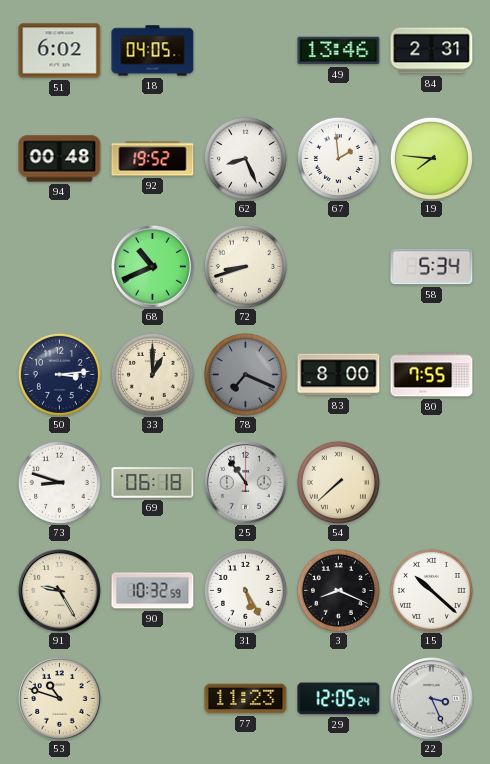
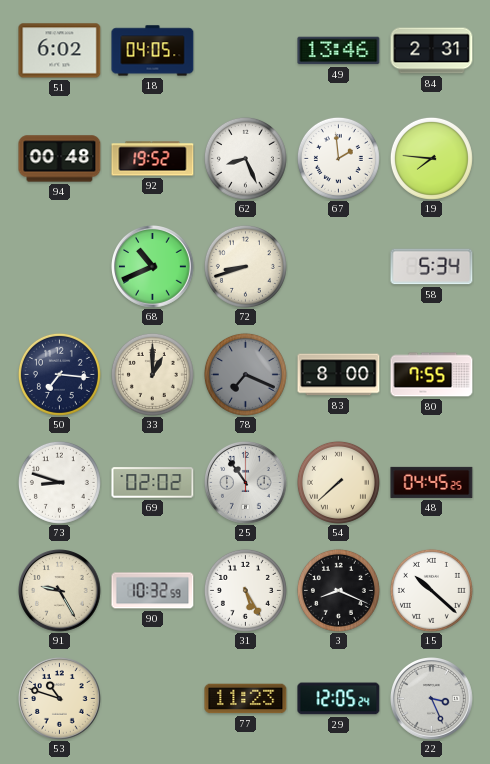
50: 3:14 -> 7:16
69: 06:18 -> 02:02
48: none -> 04:45
